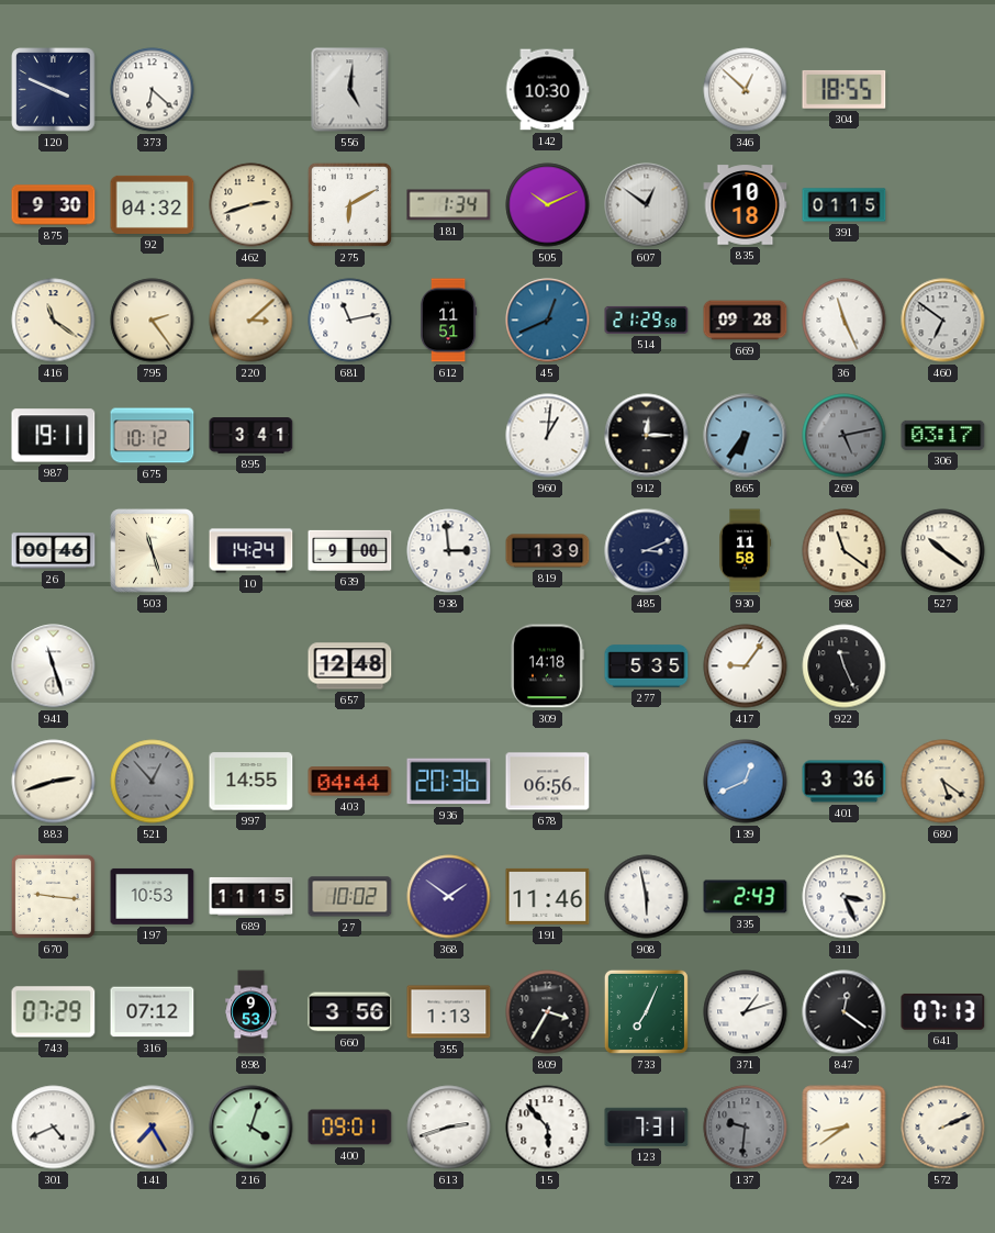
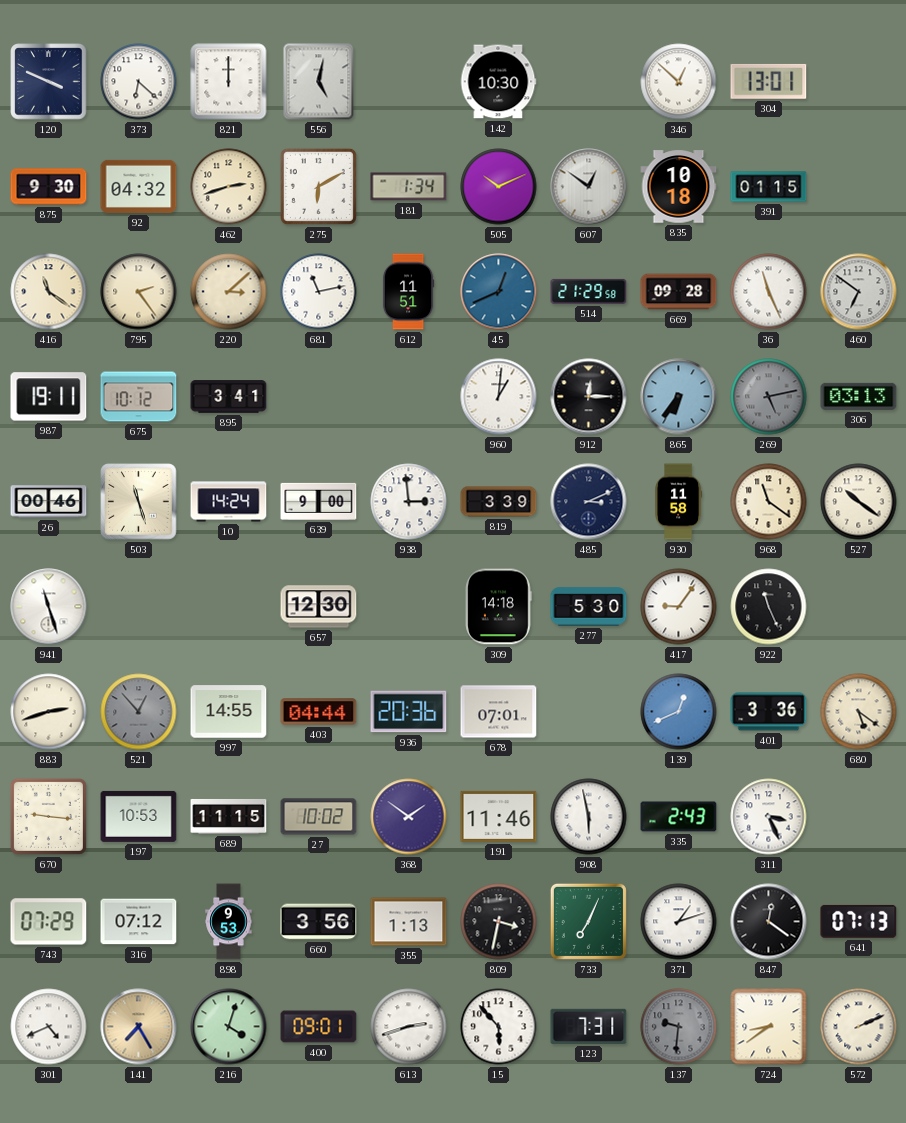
821: none -> 12:00
556: 5:01 -> 5:02
304: 18:55 -> 13:01
306: 03:17 -> 03:13
819: 1:39 -> 3:39
657: 12:48 -> 12:30
277: 5:35 -> 5:30
678: 06:56 -> 07:01
809: 3:35 -> 3:32
